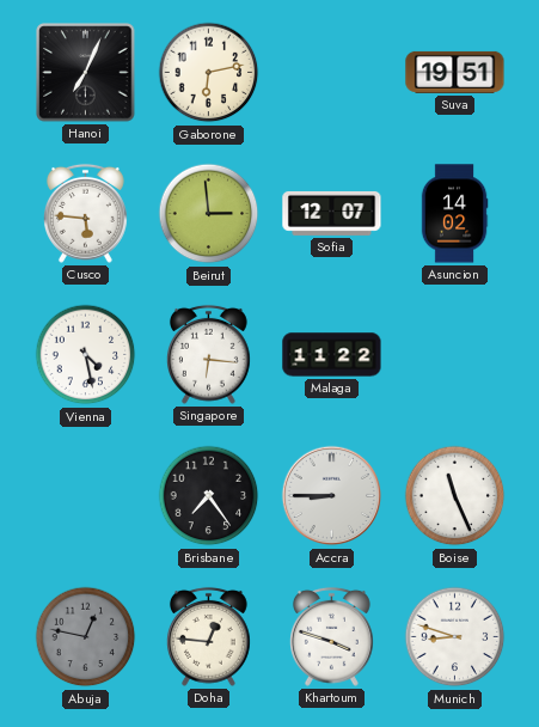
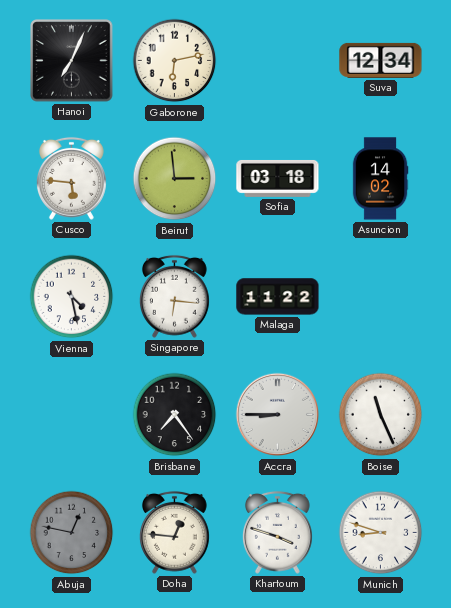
Suva: 19:51 -> 12:34
Sofia: 12:07 -> 03:18
